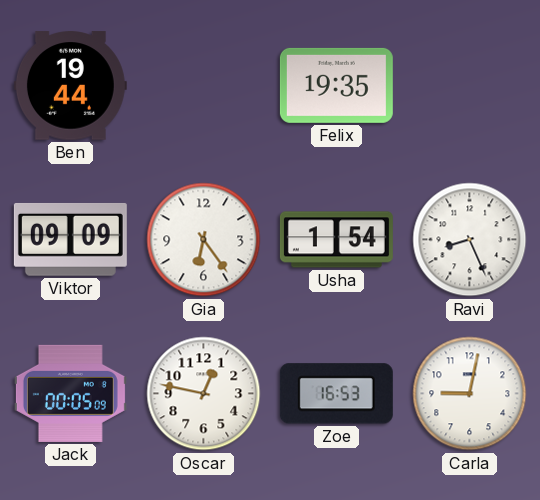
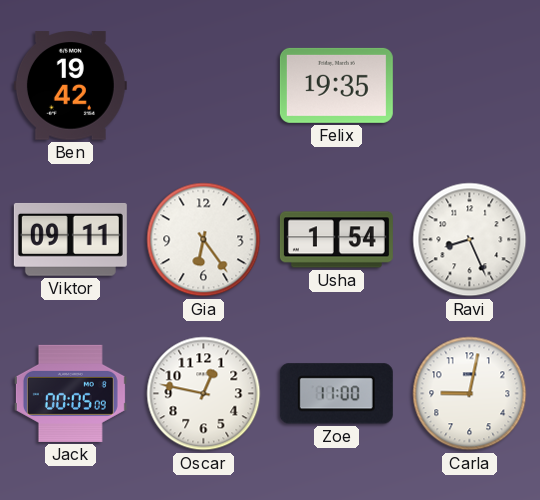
Ben: 19:44 -> 19:42
Viktor: 09:09 -> 09:11
Zoe: 16:53 -> 11:00
